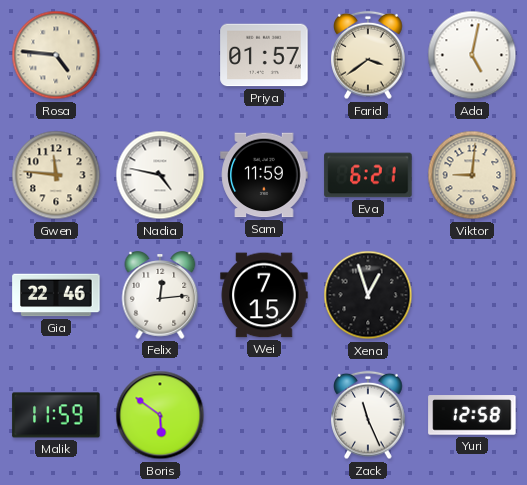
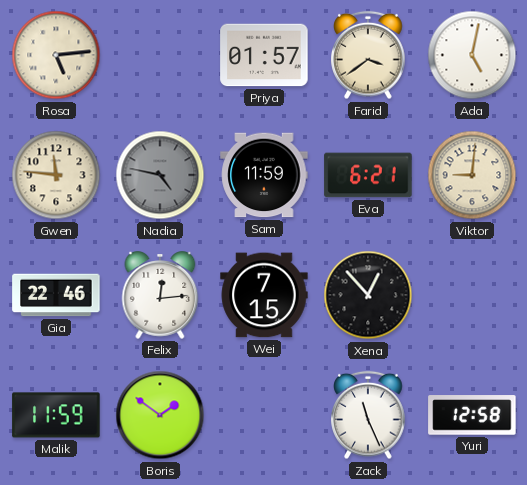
Rosa: 4:46 -> 5:14
Nadia dial: white -> grey
Xena: 12:57 -> 12:53
Boris: 5:51 -> 1:51
